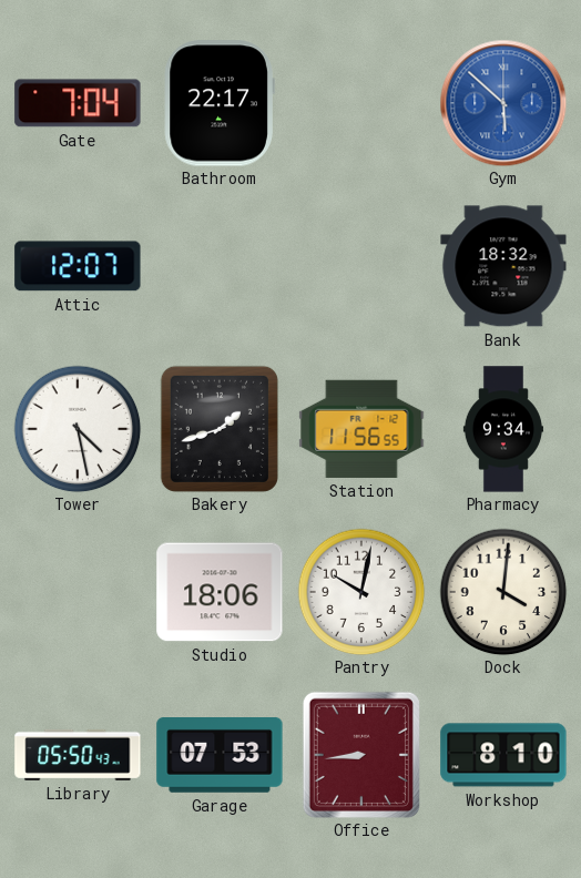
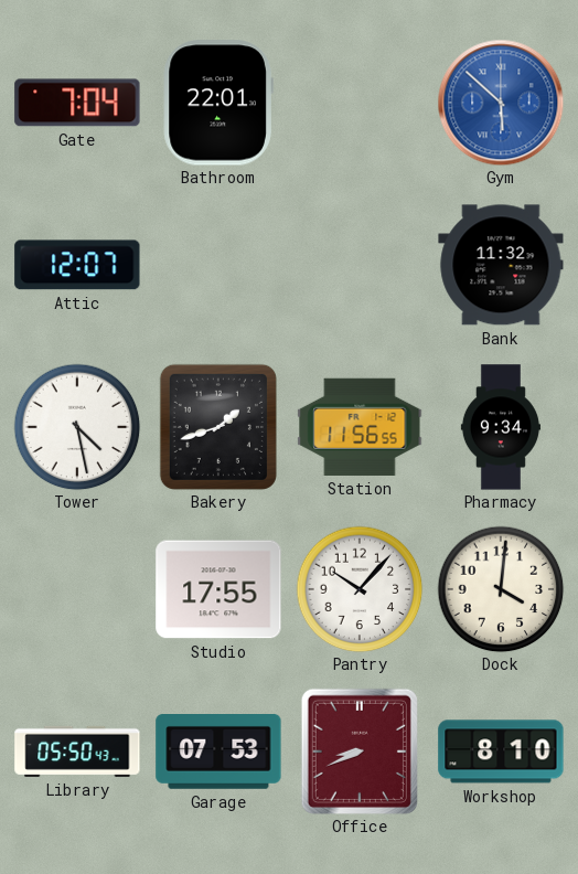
Bathroom: 22:17 -> 22:01
Bank: 18:32 -> 11:32
Studio: 18:06 -> 17:55
Pantry: 10:02 -> 10:07
Office: 8:44 -> 8:41
